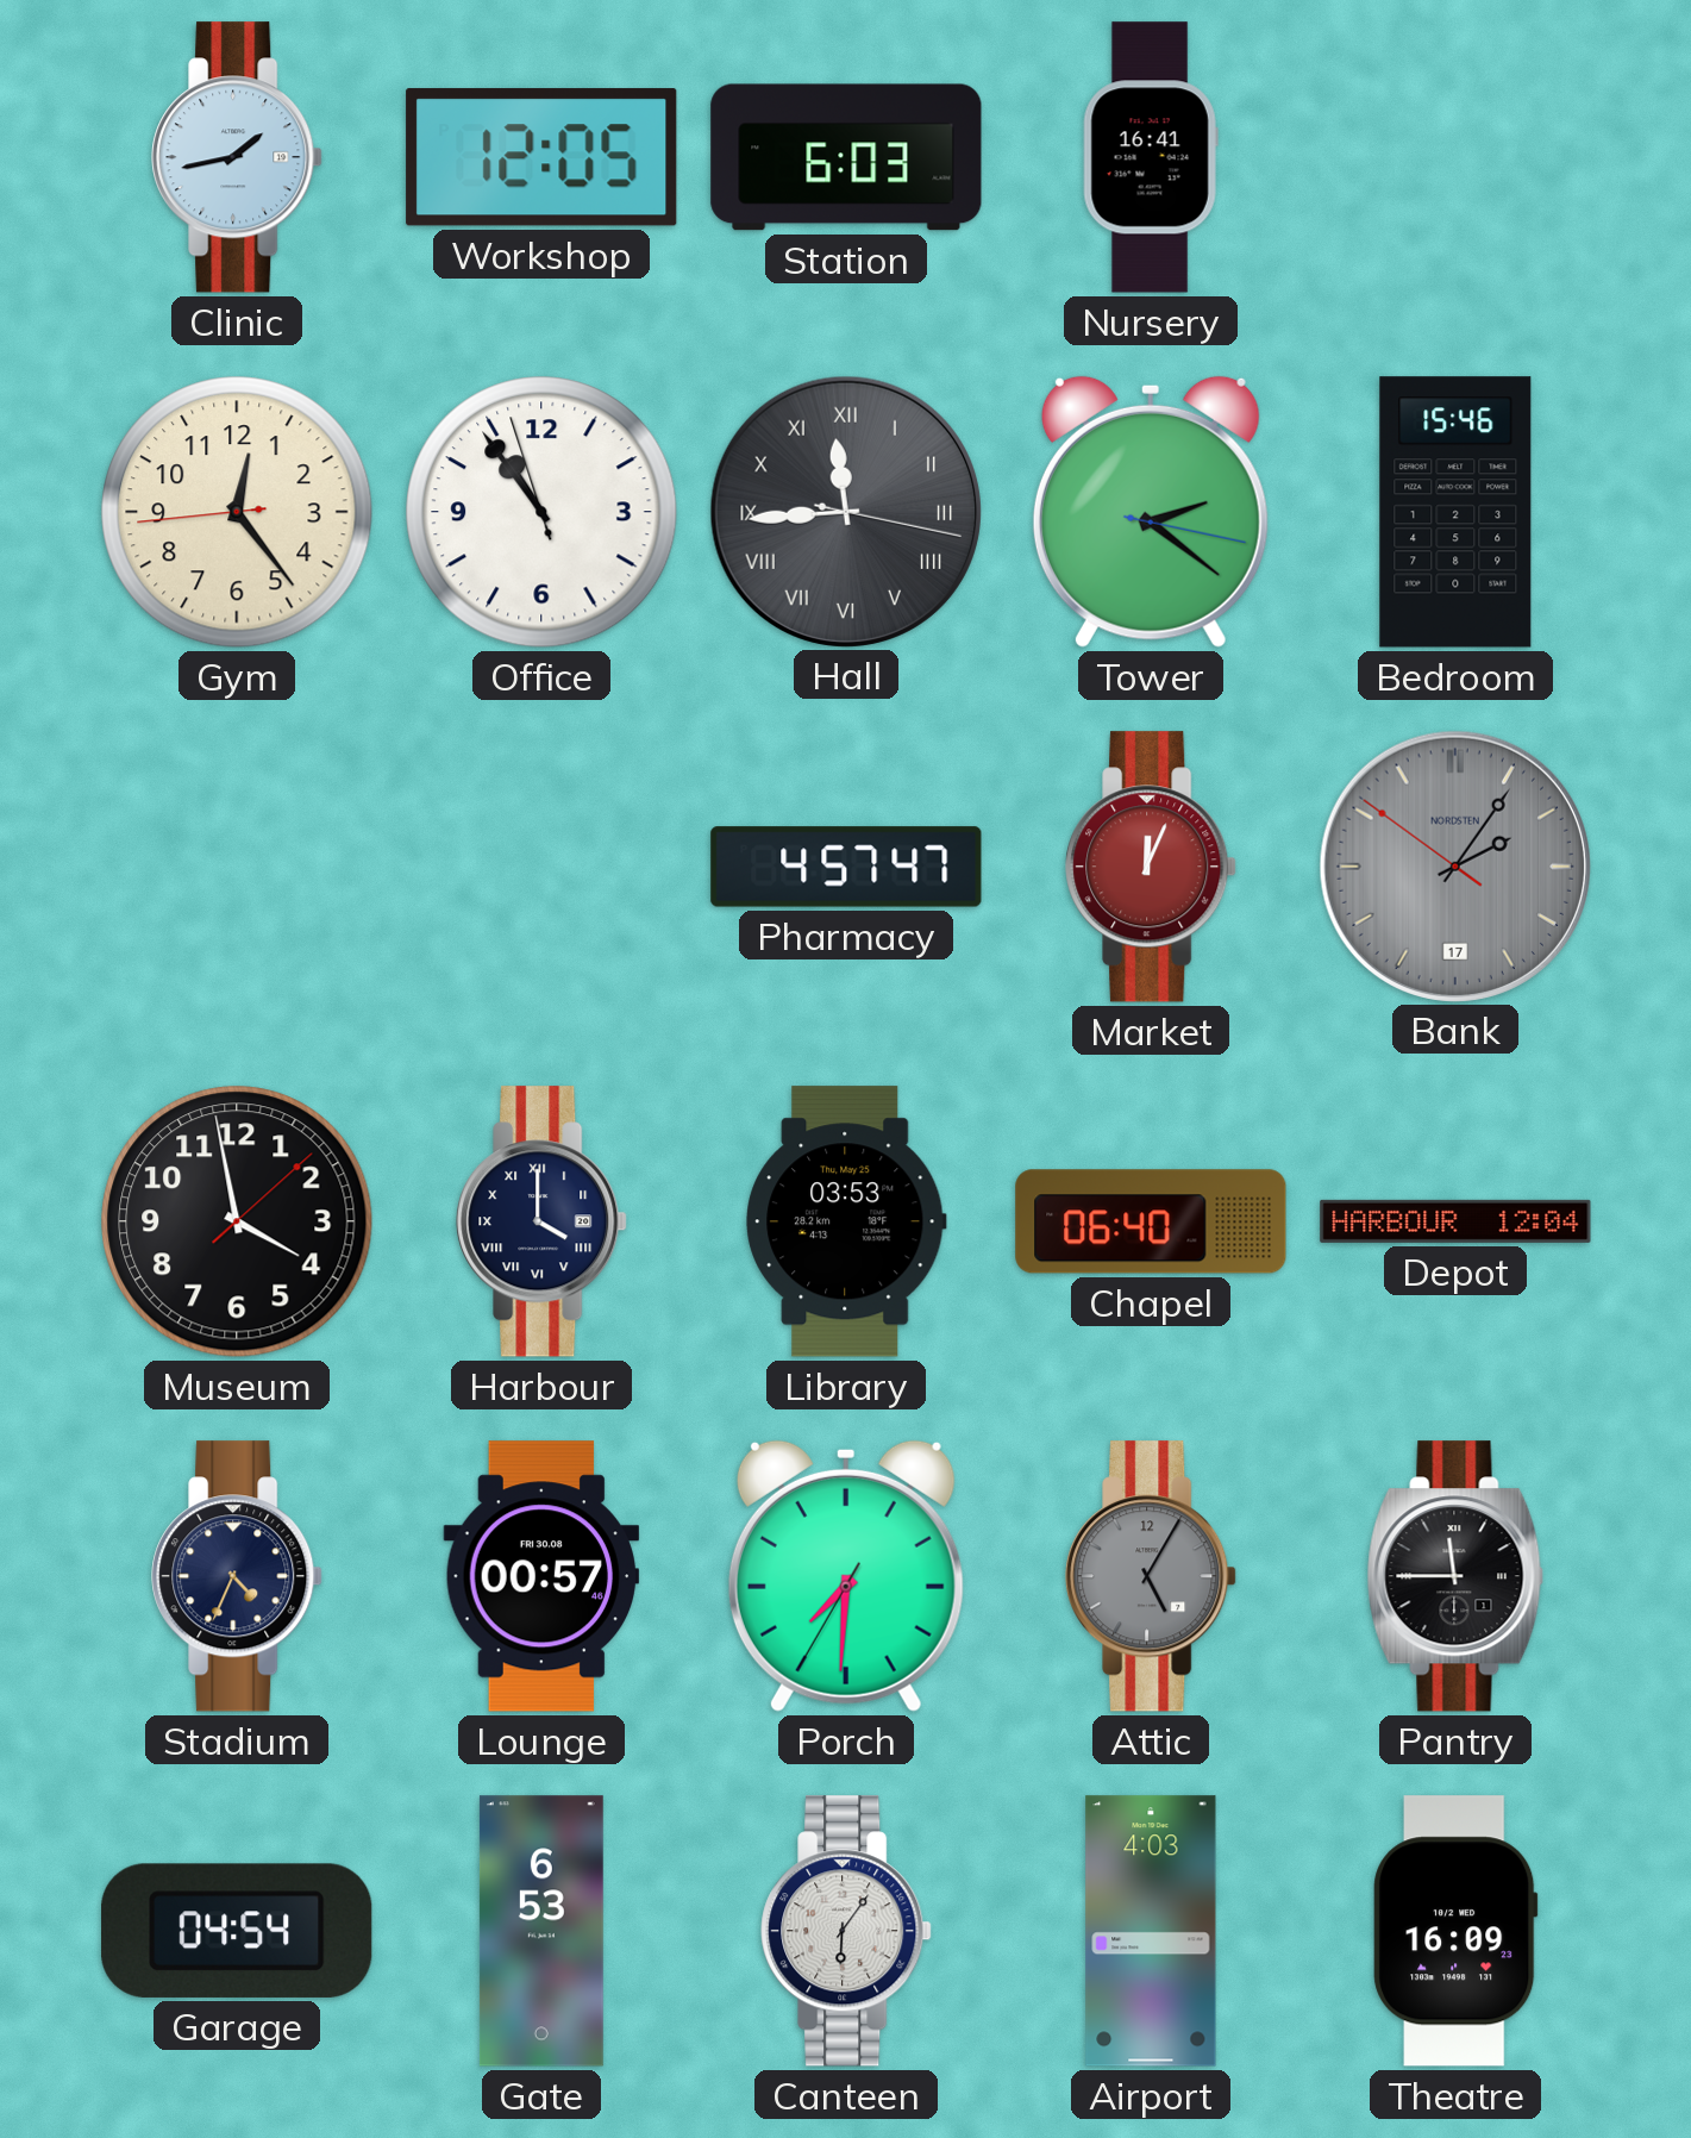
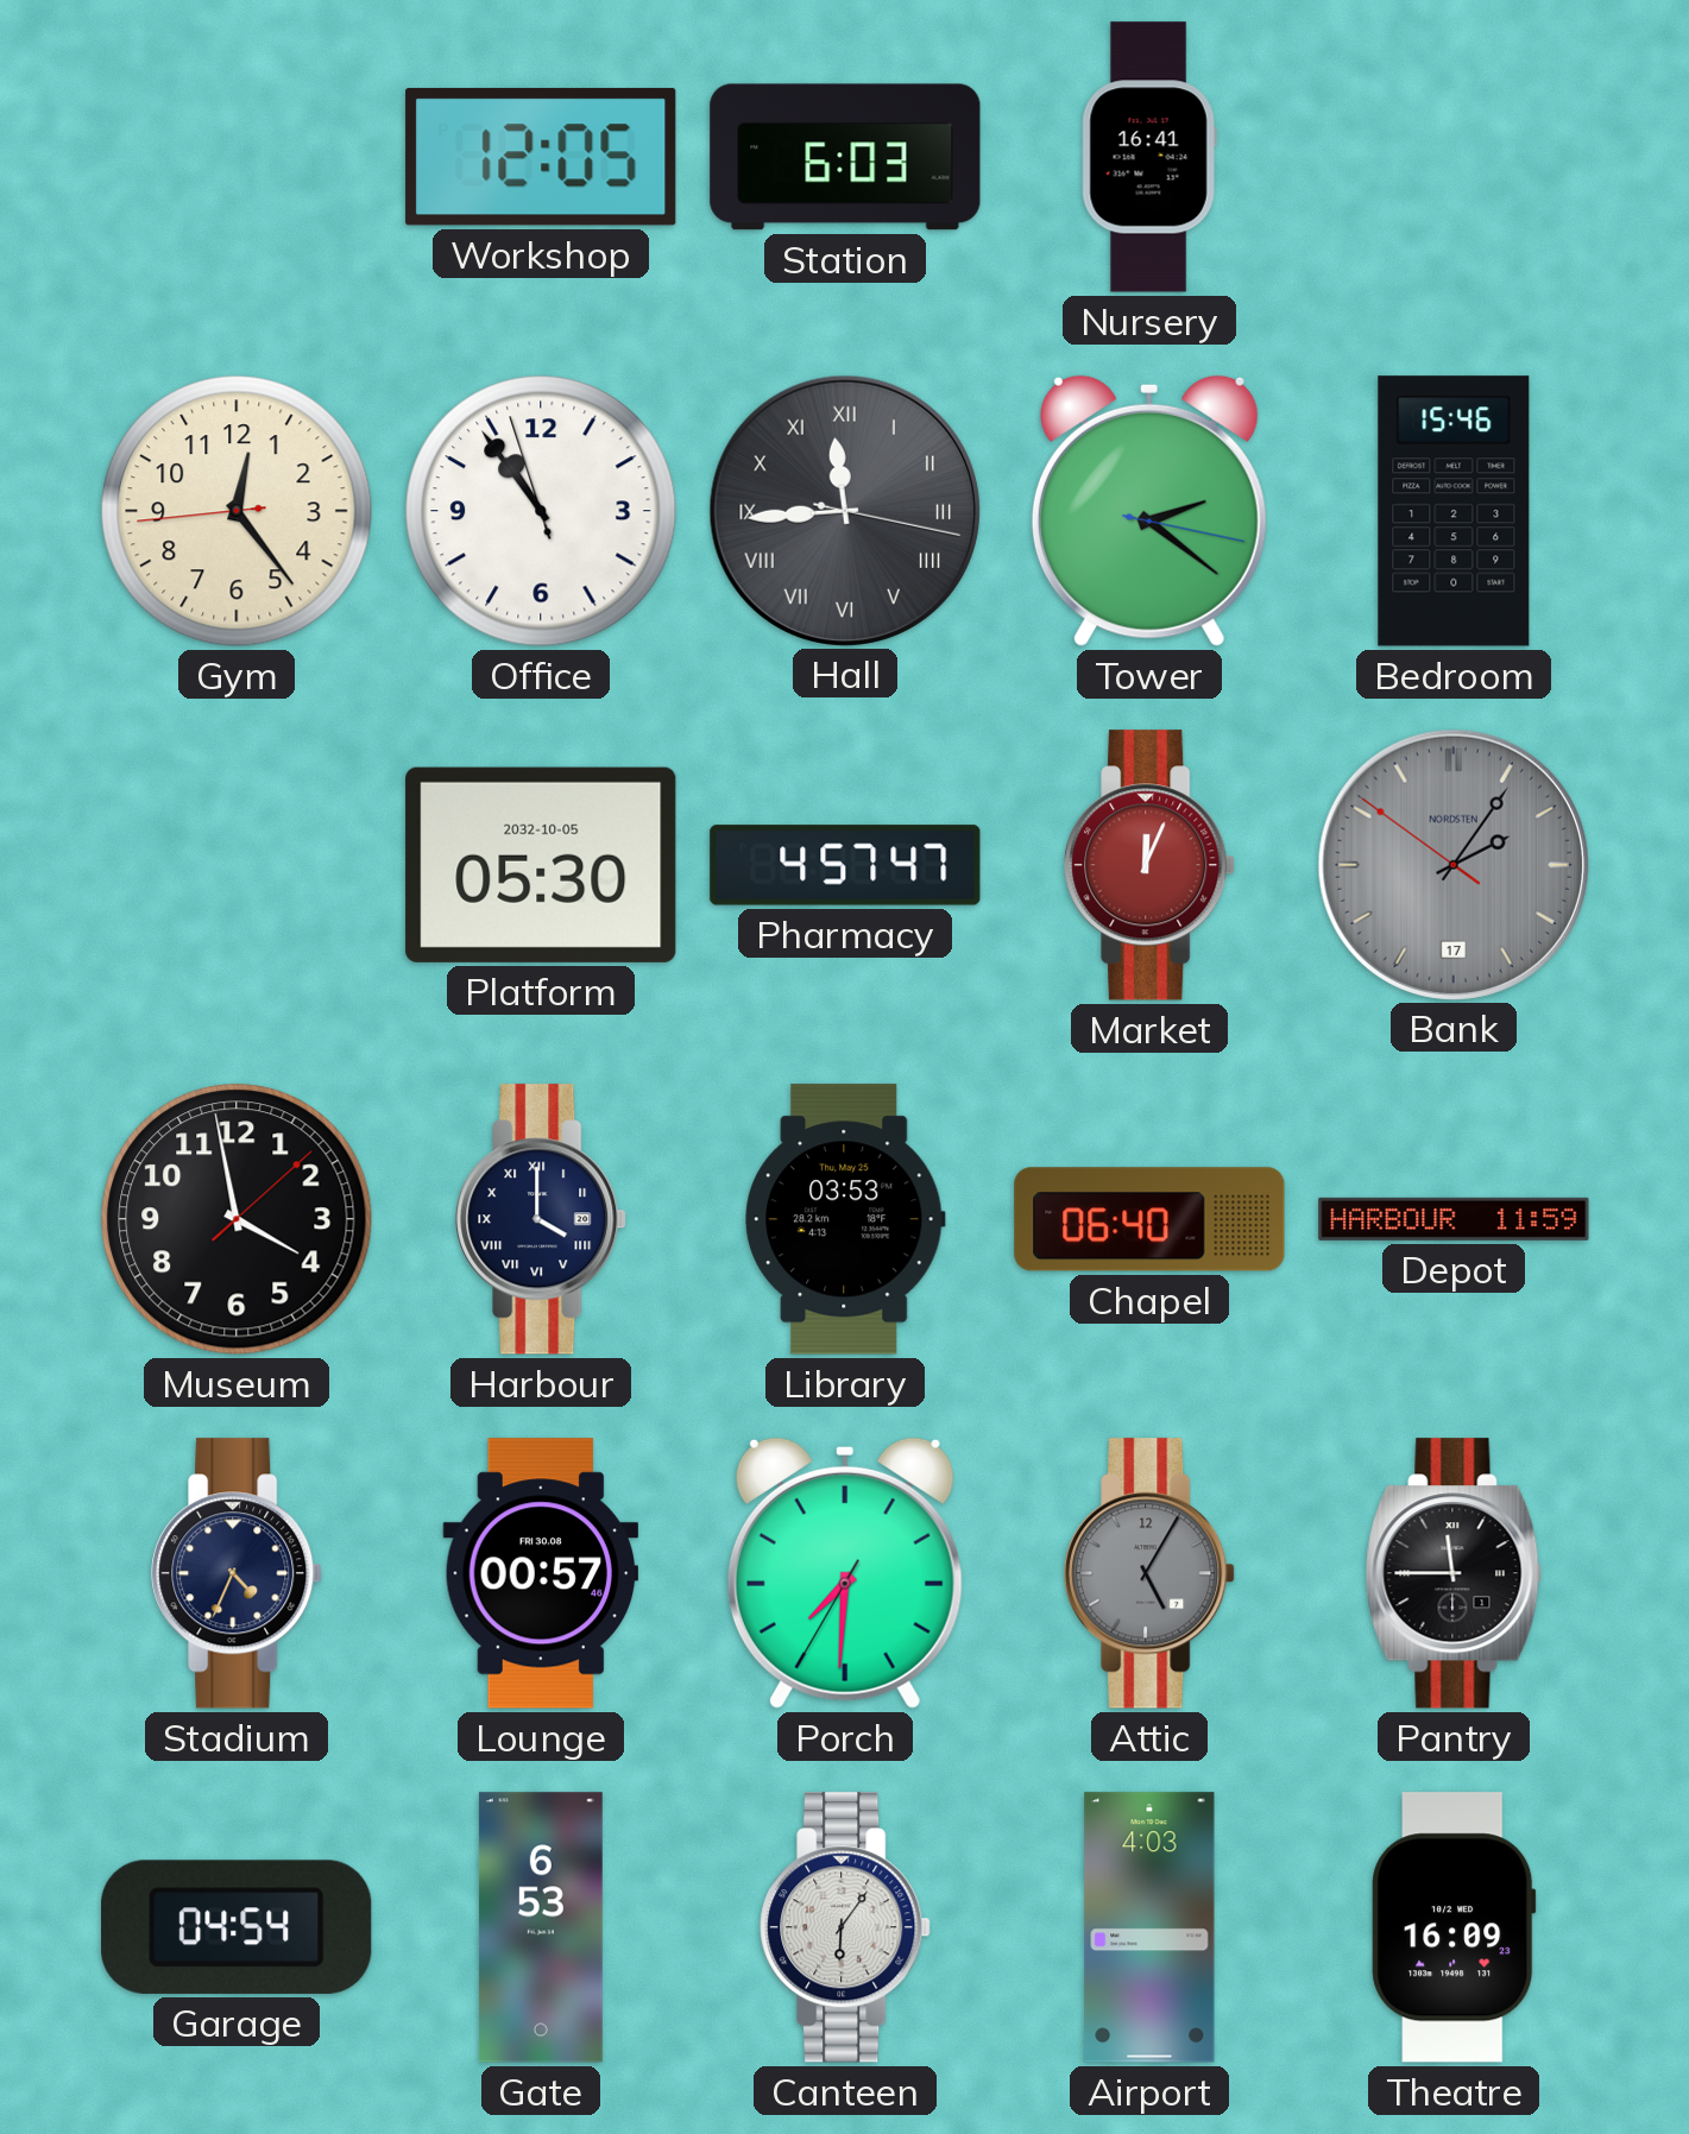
Clinic: 1:43 -> none
Platform: none -> 05:30
Depot: 12:04 -> 11:59
